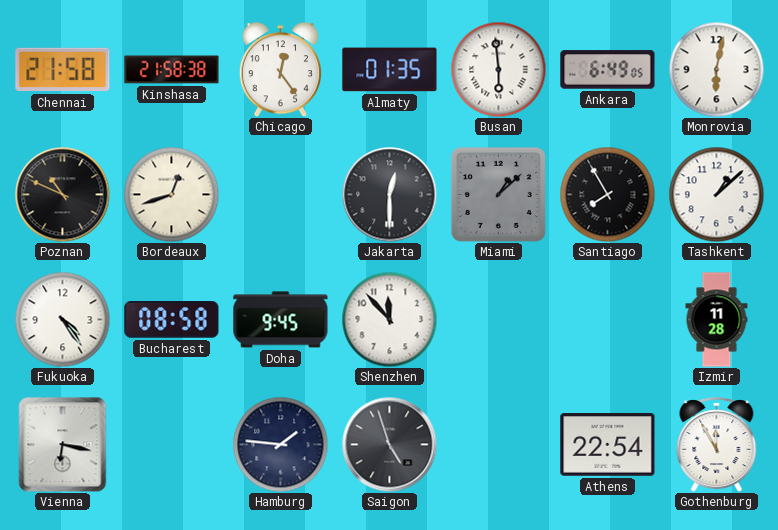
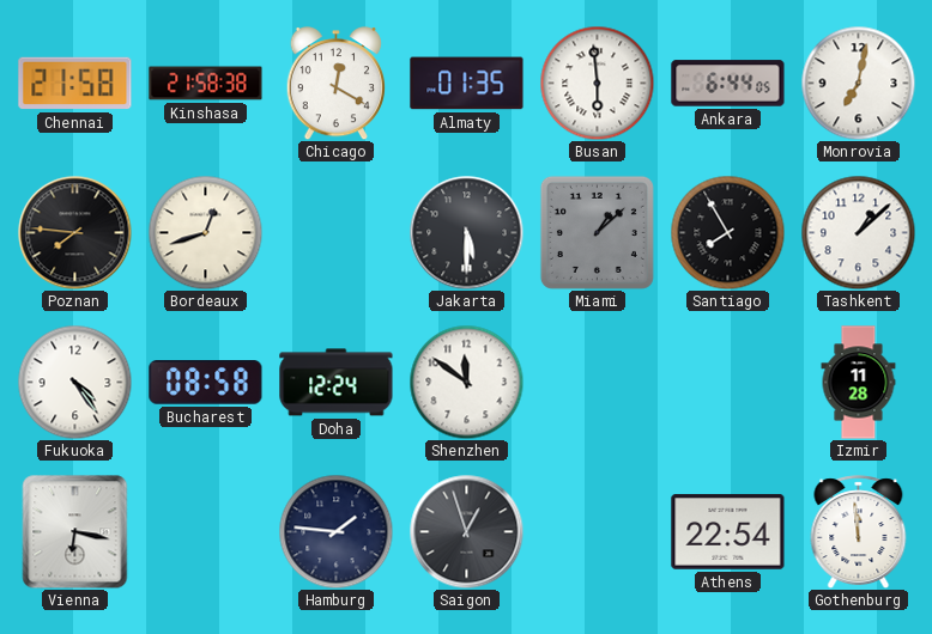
Chicago: 12:24 -> 12:20
Ankara: 6:49 -> 6:44
Monrovia: 6:02 -> 7:02
Poznan: 10:49 -> 7:46
Jakarta: 12:30 -> 5:30
Doha: 9:45 -> 12:24
Shenzhen: 11:53 -> 11:51
Saigon: 4:57 -> 12:57
Gothenburg: 11:55 -> 11:59
